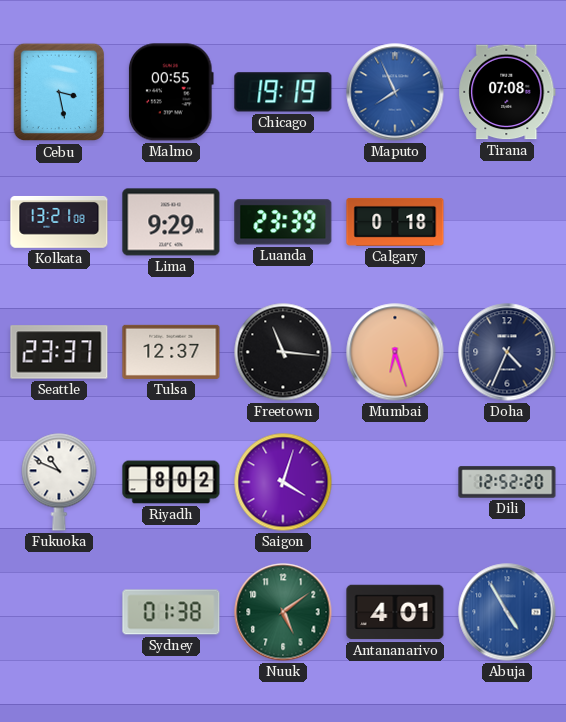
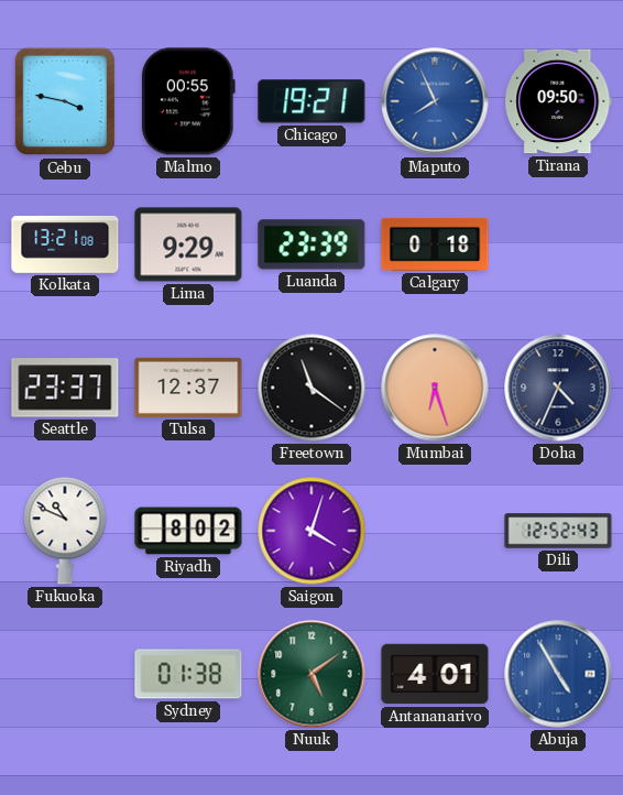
Cebu: 3:28 -> 3:47
Chicago: 19:19 -> 19:21
Tirana: 07:08 -> 09:50
Freetown: 11:16 -> 11:21
Dili: 12:52:20 -> 12:52:43
